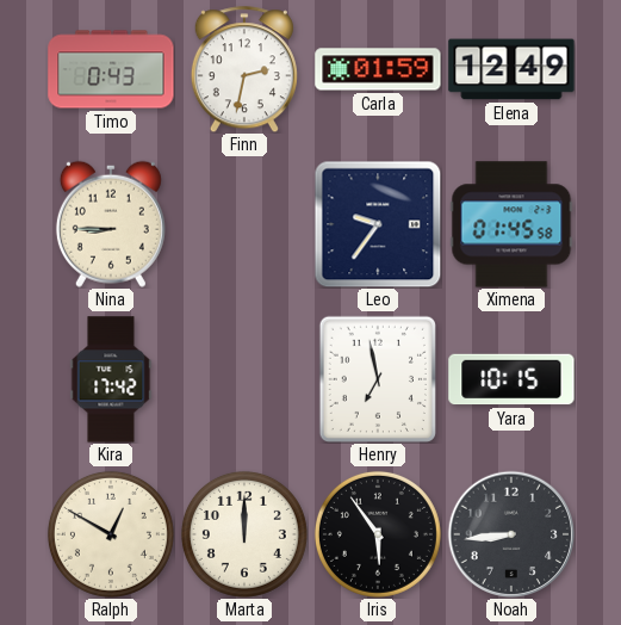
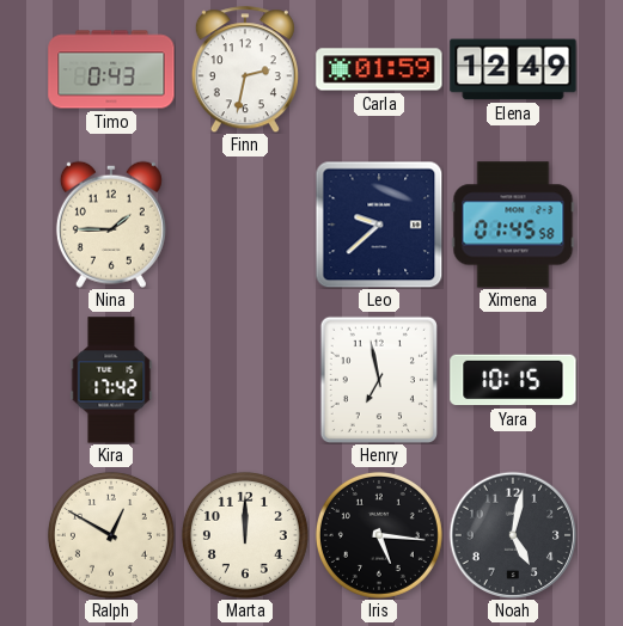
Nina: 8:45 -> 1:45
Leo: 9:36 -> 9:38
Iris: 5:54 -> 5:16
Noah: 8:44 -> 5:02
